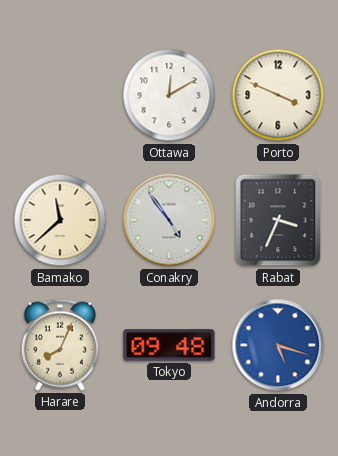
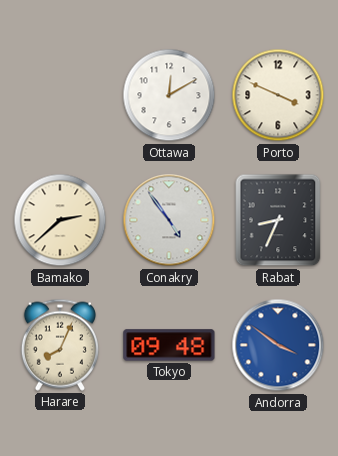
Bamako: 11:38 -> 2:38
Rabat: 3:34 -> 8:34
Andorra: 5:18 -> 3:51
